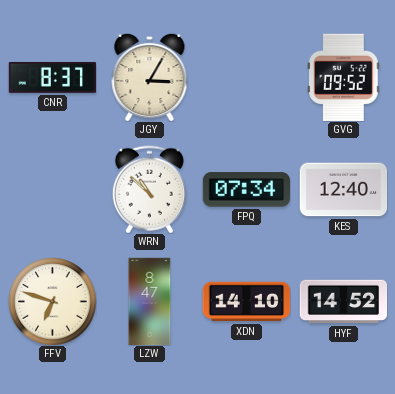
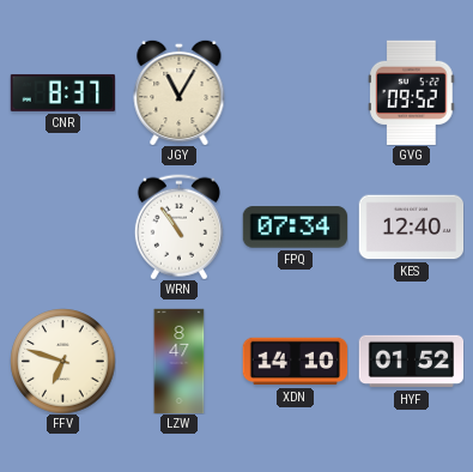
JGY: 3:05 -> 11:05
WRN: 10:52 -> 10:54
HYF: 14:52 -> 01:52
